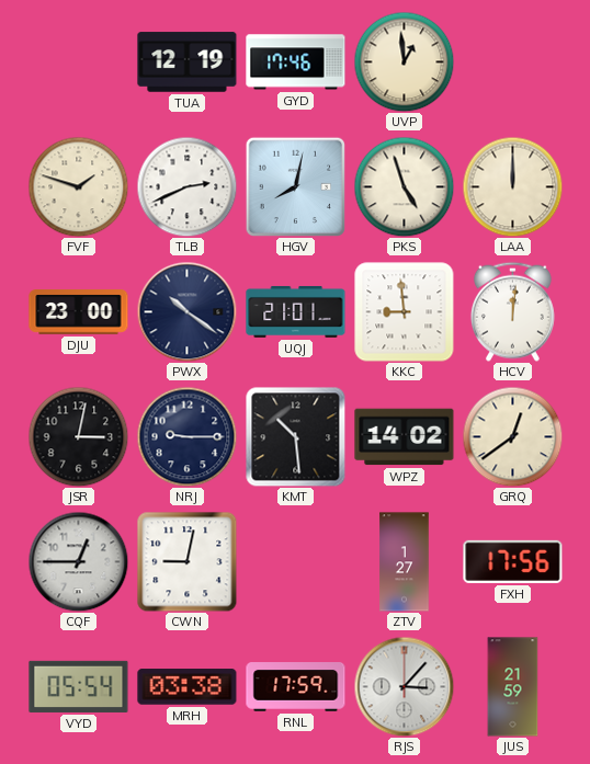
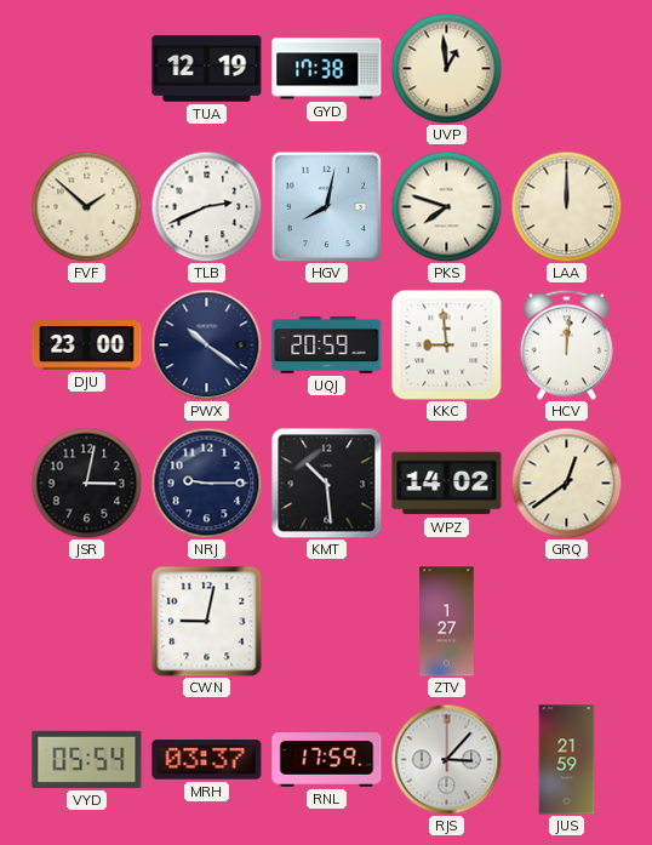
GYD: 17:46 -> 17:38
FVF: 1:48 -> 1:52
PKS: 4:57 -> 7:48
UQJ: 21:01 -> 20:59
CQF: 12:45 -> none
FXH: 17:56 -> none
MRH: 03:38 -> 03:37
